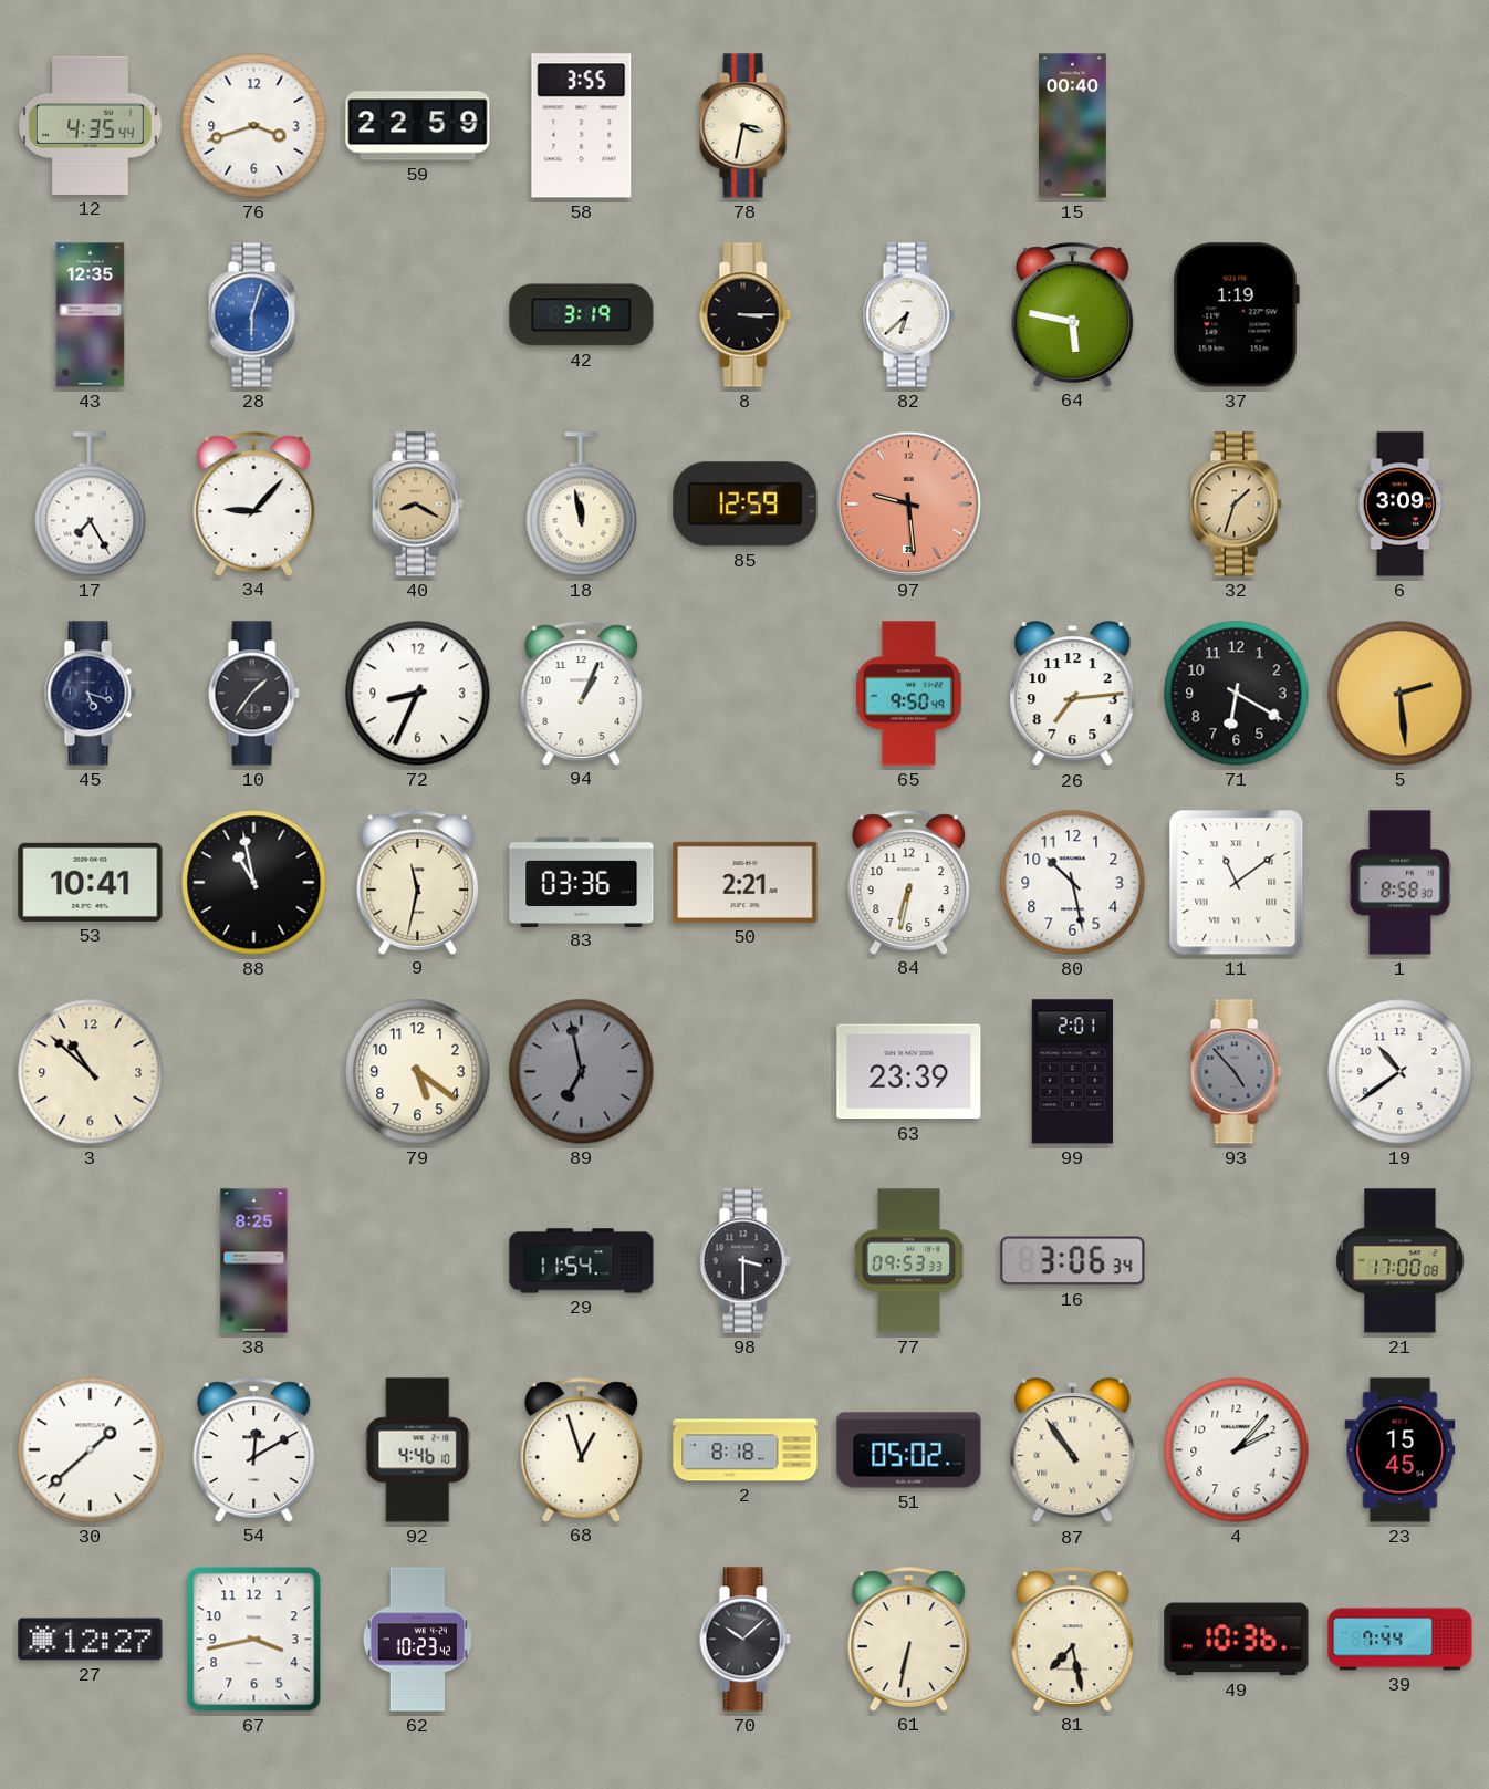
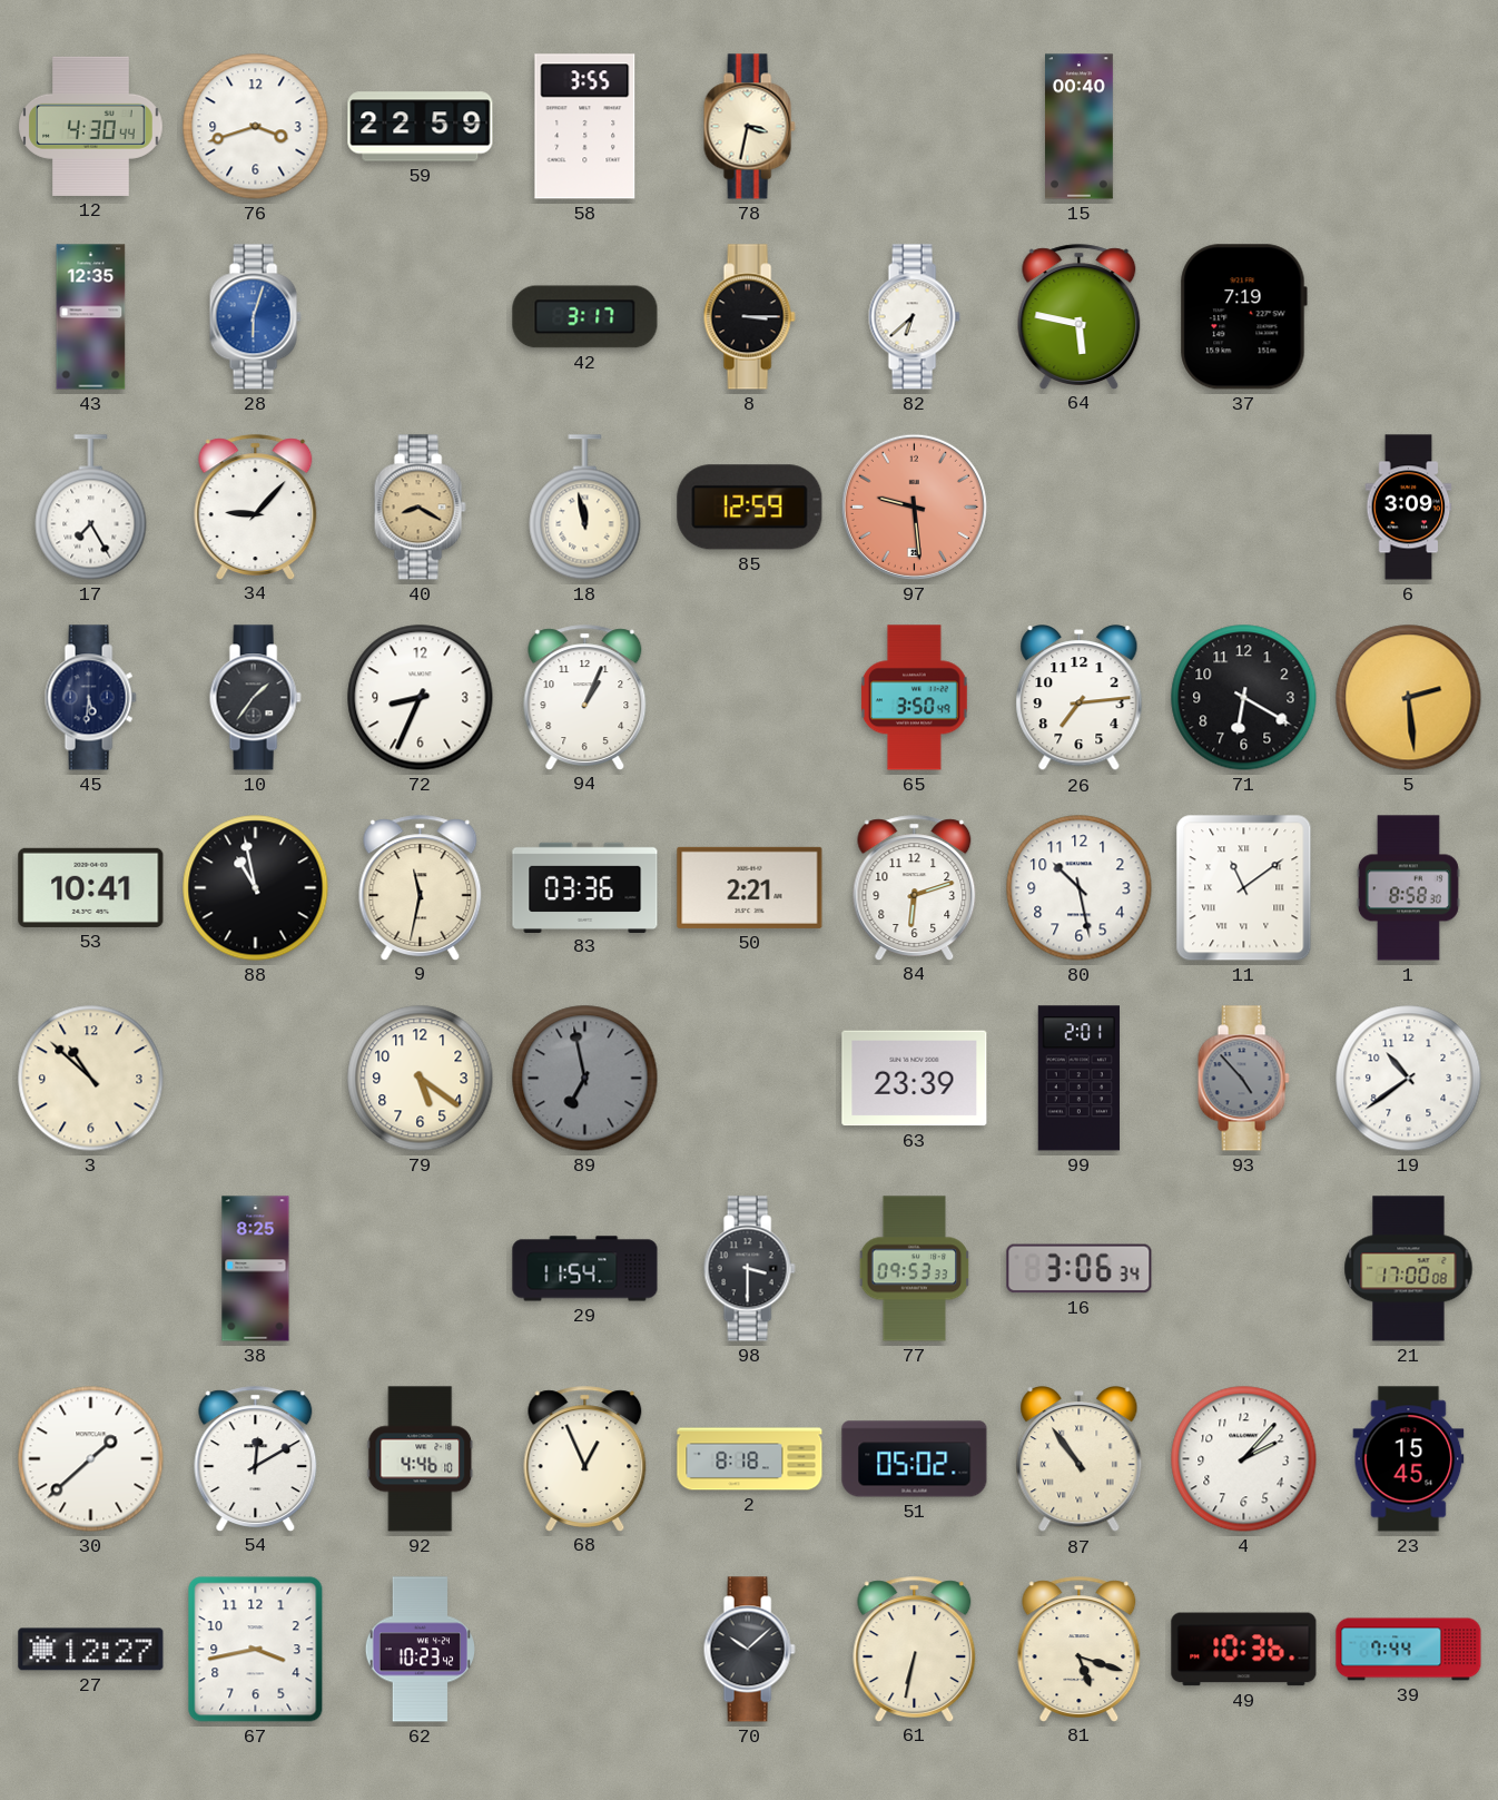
12: 4:35 -> 4:30
42: 3:19 -> 3:17
37: 1:19 -> 7:19
32: 1:33 -> none
45: 5:18 -> 5:31
65: 9:50 -> 3:50
84: 6:32 -> 6:12
68: 12:57 -> 12:56
81: 7:28 -> 5:18
